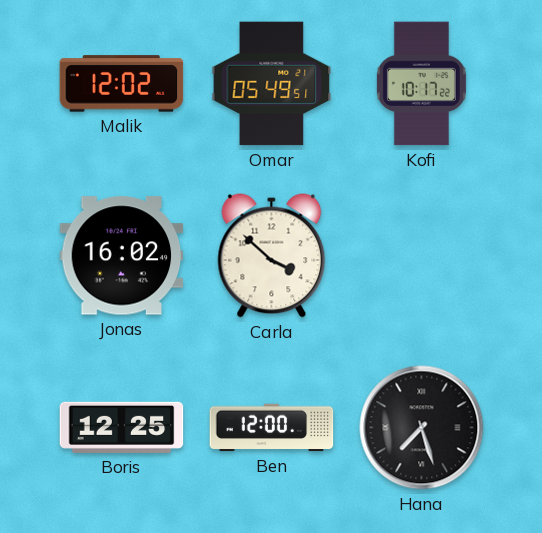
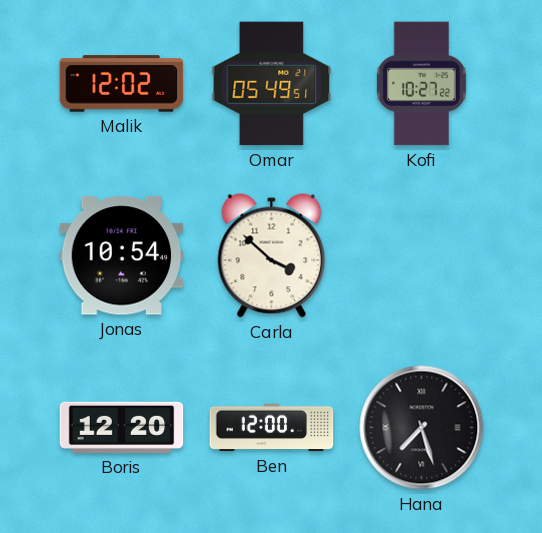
Kofi: 10:17 -> 10:27
Jonas: 16:02 -> 10:54
Boris: 12:25 -> 12:20
